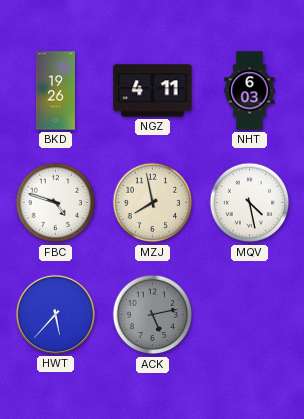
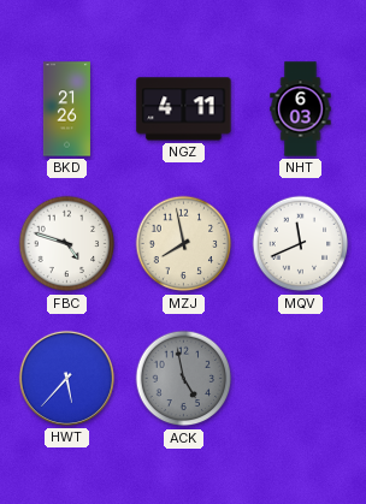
BKD: 19:26 -> 21:26
MQV: 4:28 -> 11:41
ACK: 5:13 -> 4:58
